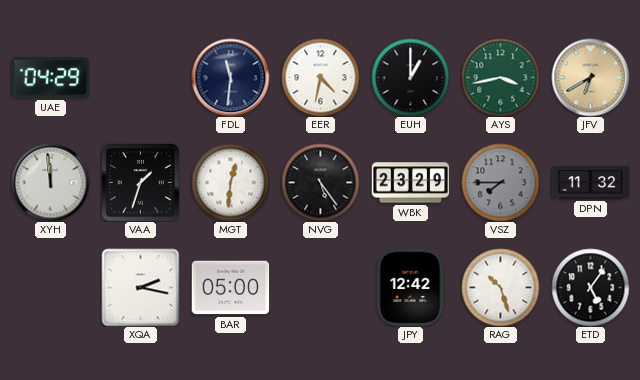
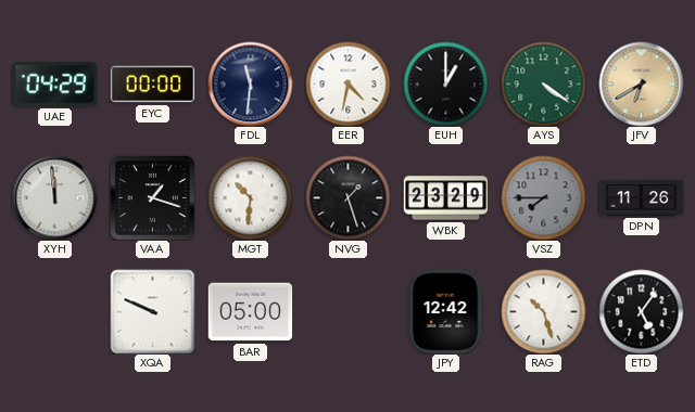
EYC: none -> 00:00
AYS: 3:43 -> 4:21
VAA: 1:33 -> 1:18
MGT: 12:31 -> 10:31
NVG: 5:24 -> 1:27
DPN: 11:32 -> 11:26
XQA: 2:17 -> 9:49
